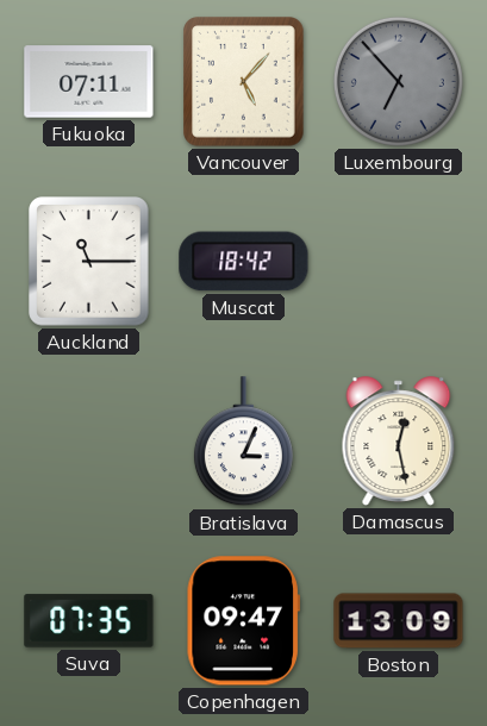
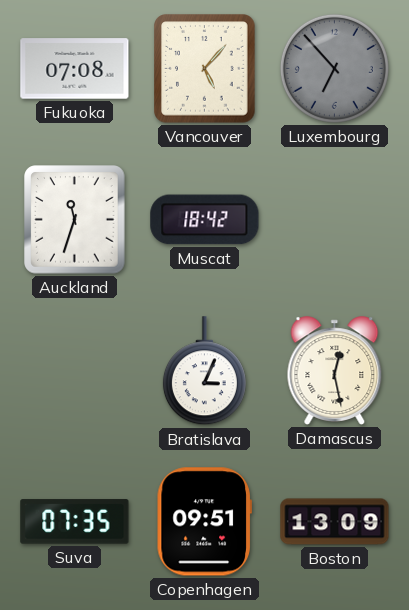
Fukuoka: 07:11 -> 07:08
Auckland: 11:15 -> 11:33
Copenhagen: 09:47 -> 09:51
